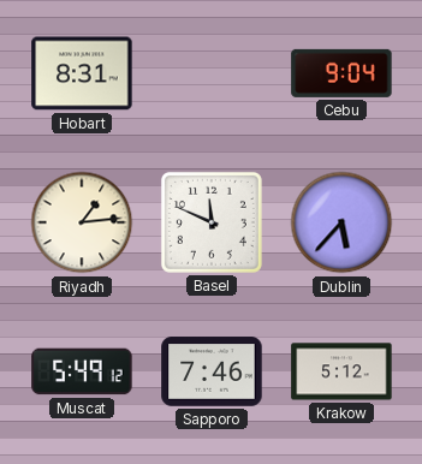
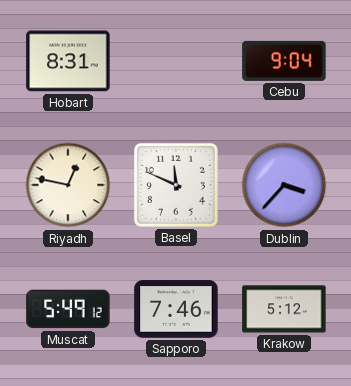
Riyadh: 1:14 -> 12:47
Dublin: 5:37 -> 3:37
